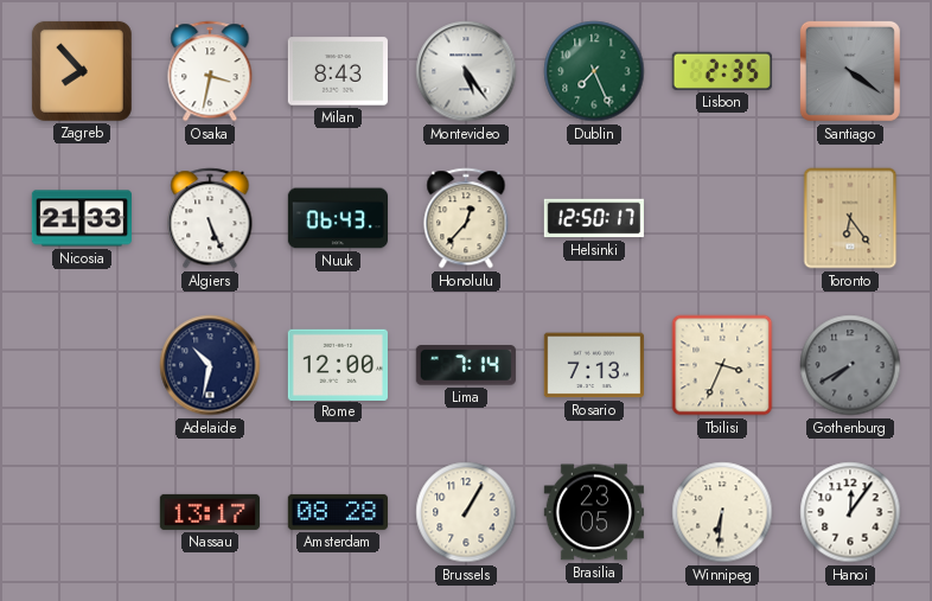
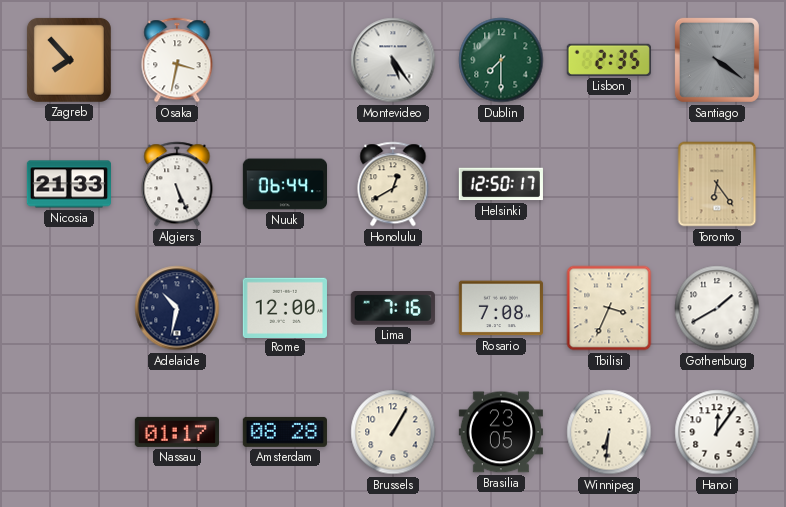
Milan: 8:43 -> none
Dublin: 7:26 -> 7:30
Nuuk: 06:43 -> 06:44
Honolulu: 12:37 -> 12:40
Lima: 7:14 -> 7:16
Rosario: 7:13 -> 7:08
Gothenburg: 7:40 -> 1:40
Gothenburg dial: grey -> white
Nassau: 13:17 -> 01:17
